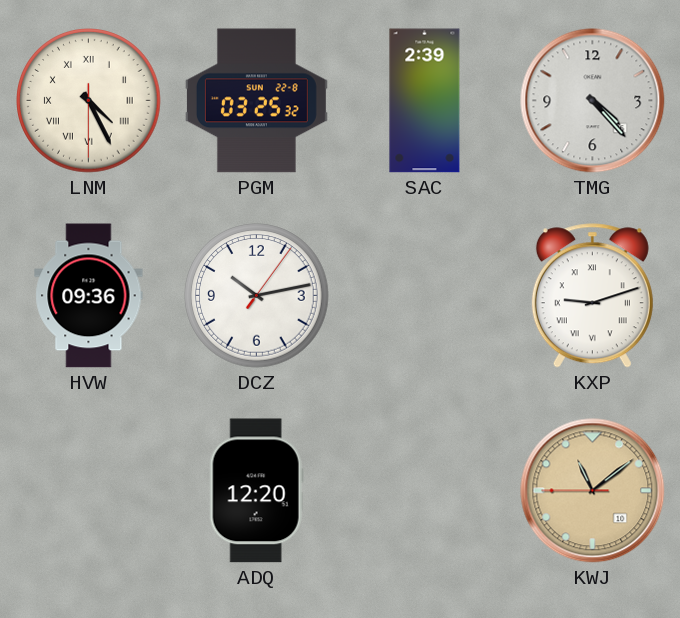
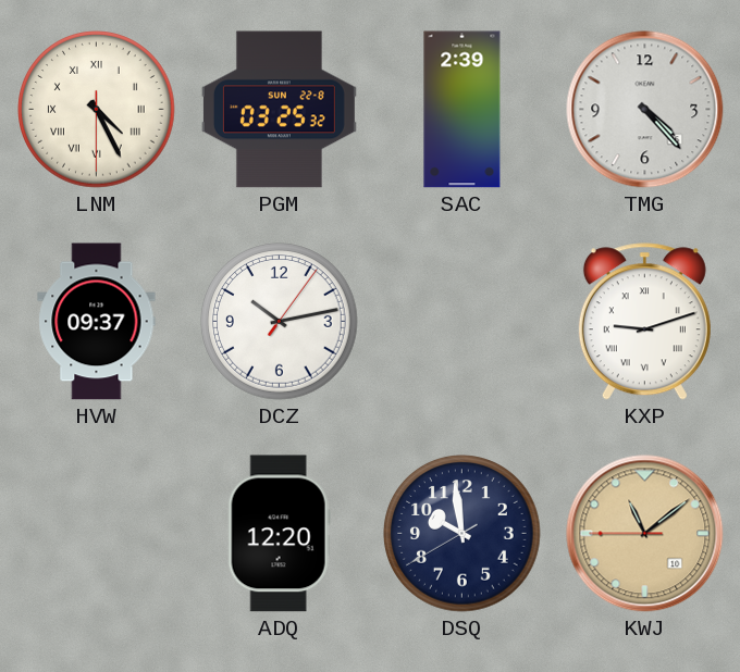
HVW: 09:36 -> 09:37
DSQ: none -> 9:58
